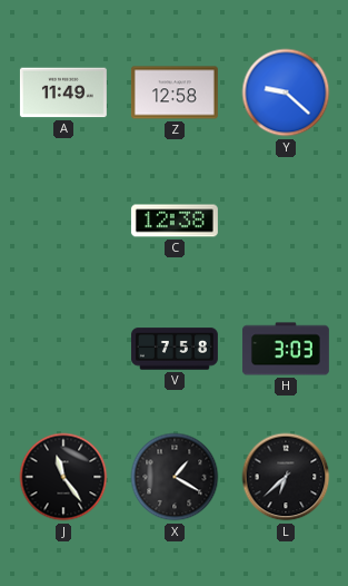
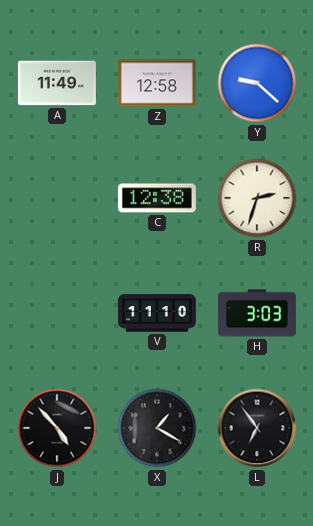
R: none -> 2:33
V: 7:58 -> 11:10
J: 11:24 -> 4:53
L: 6:38 -> 6:54
